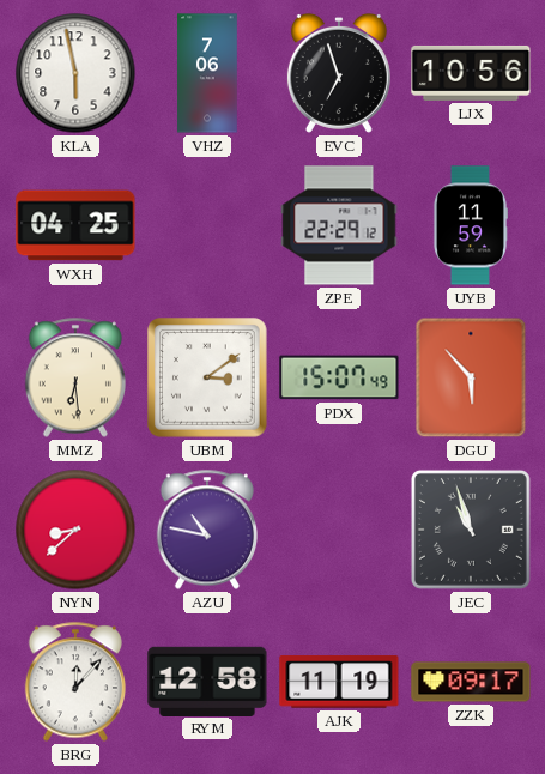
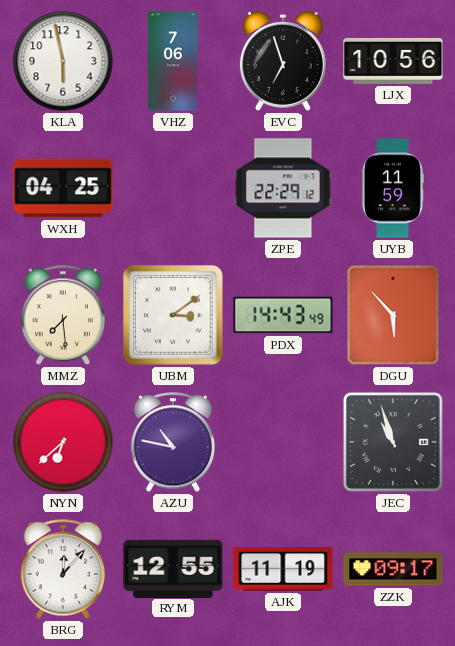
MMZ: 6:29 -> 7:29
PDX: 15:07 -> 14:43
NYN: 8:38 -> 6:38
RYM: 12:58 -> 12:55
